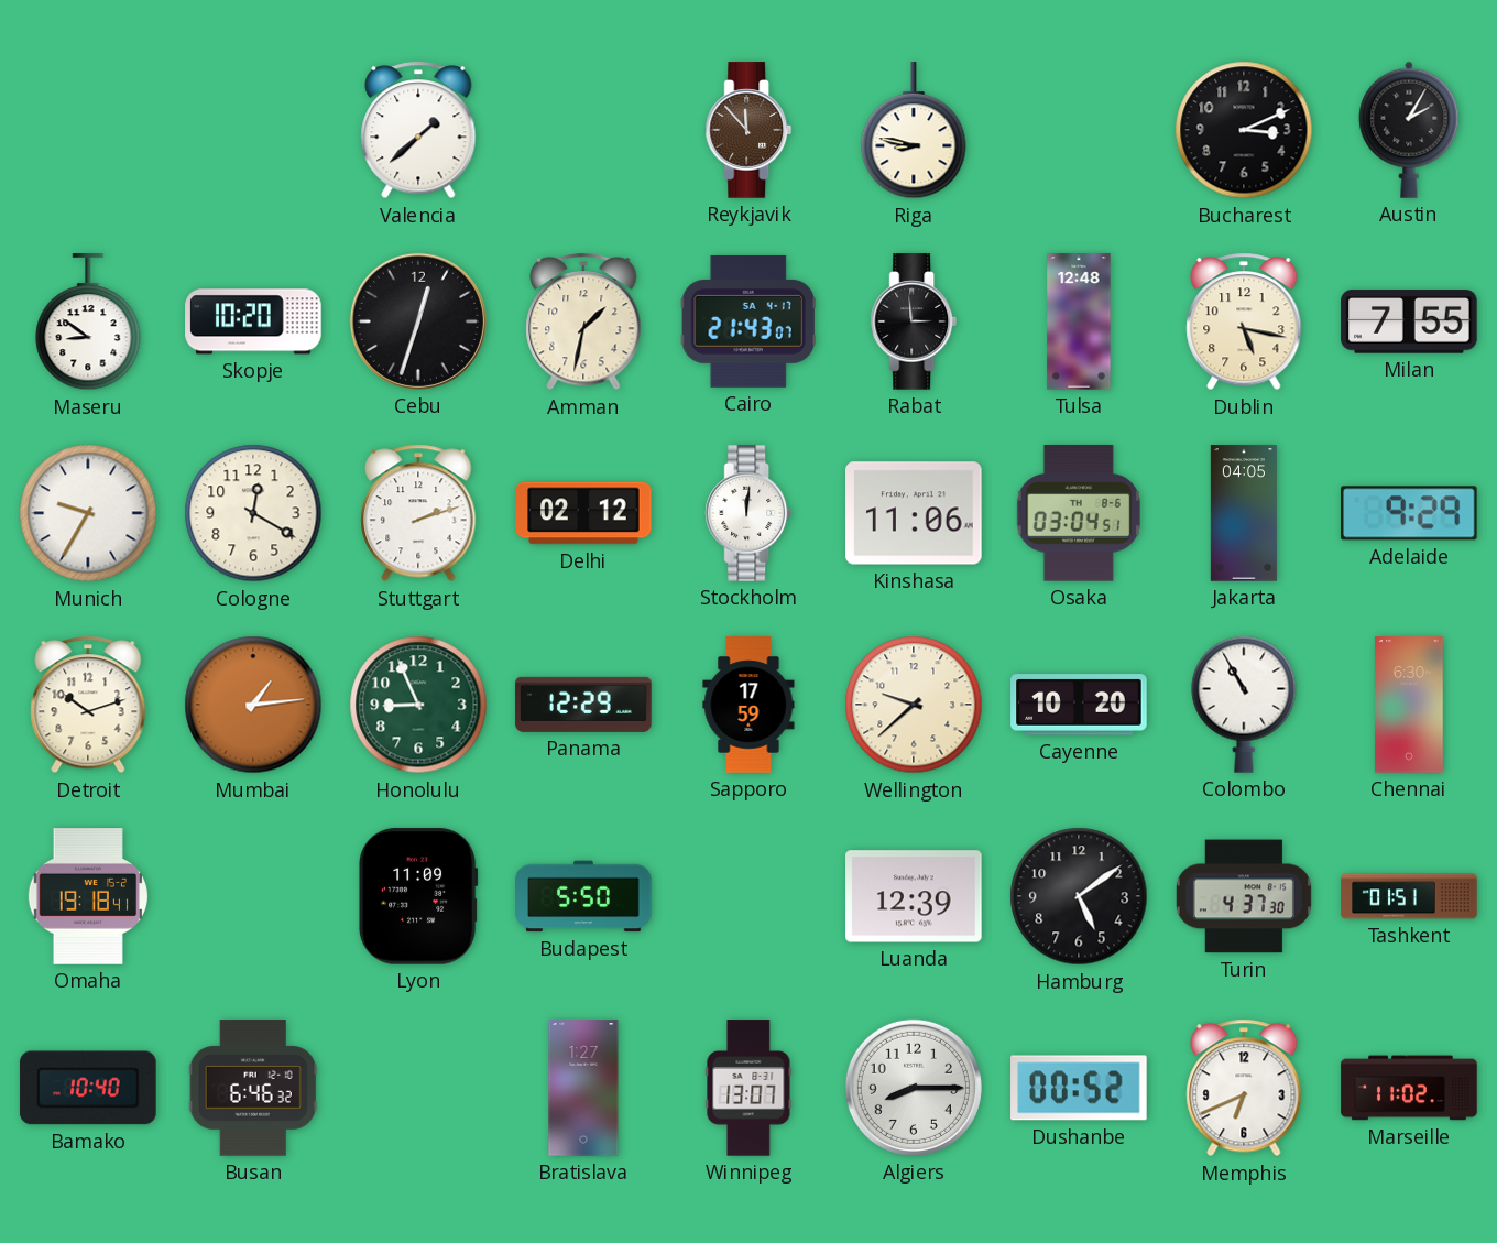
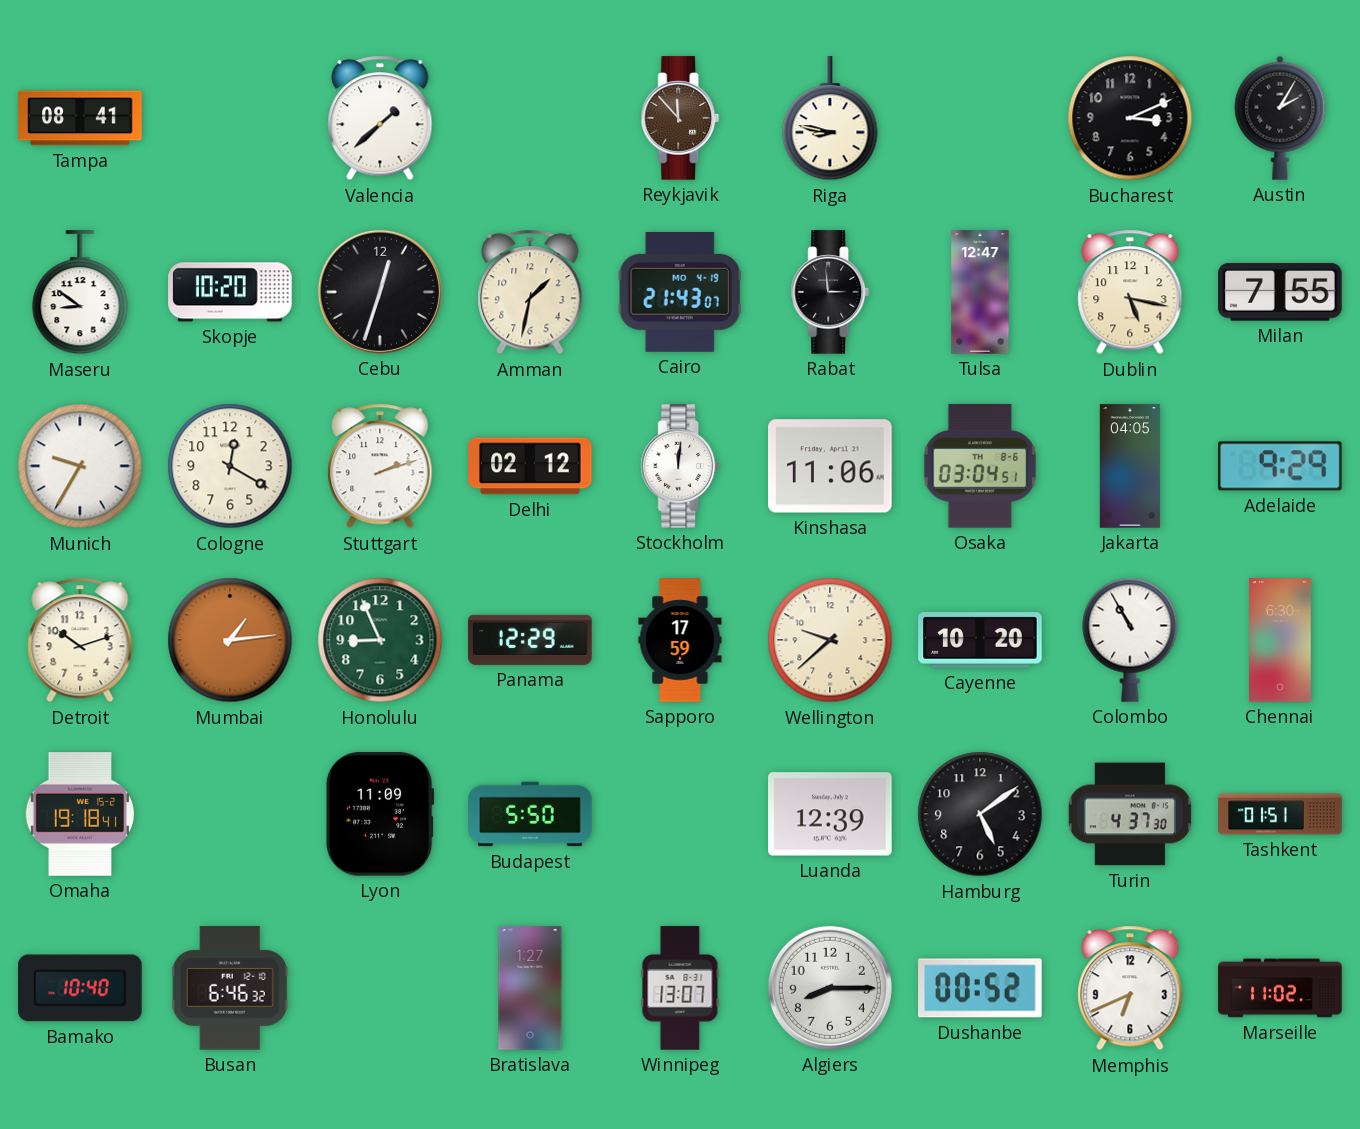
Tampa: none -> 08:41
Cairo date: SA 4-17 -> MO 4-19
Tulsa: 12:48 -> 12:47
